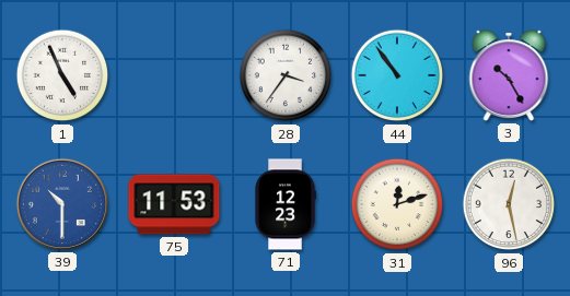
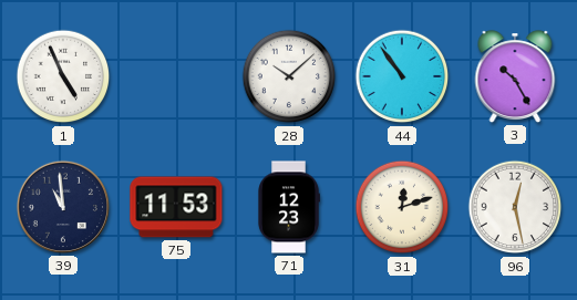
28: 3:36 -> 10:08
39: 10:30 -> 10:59
39 dial: blue -> navy
